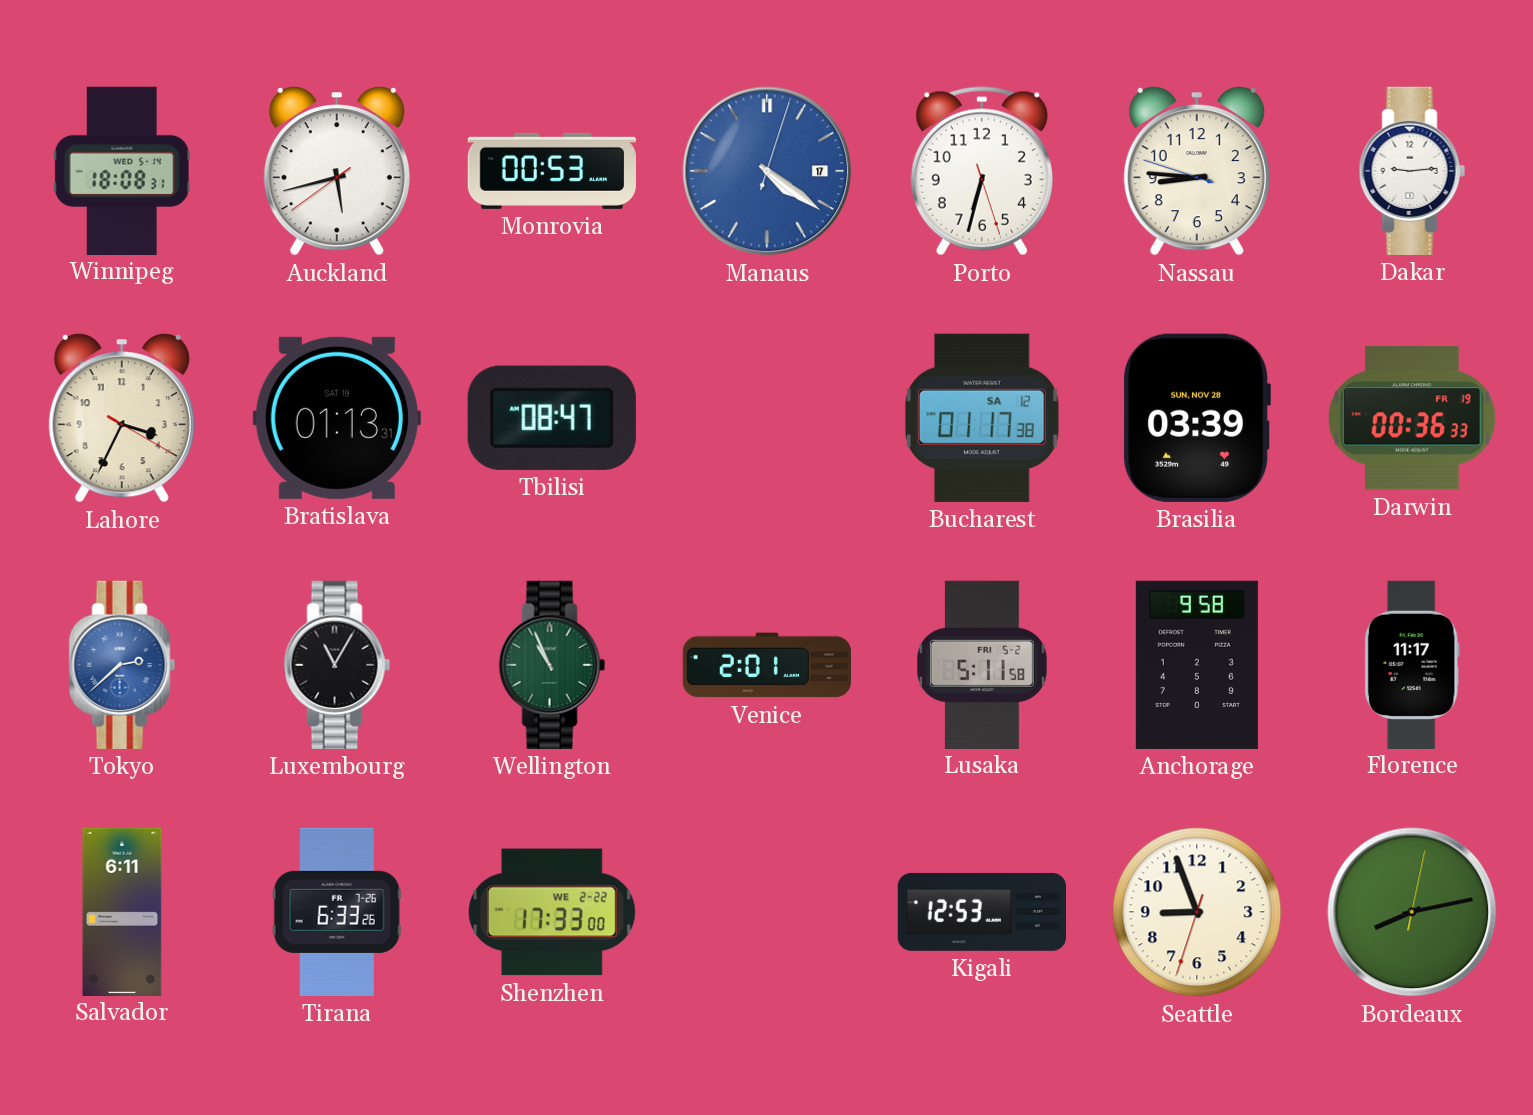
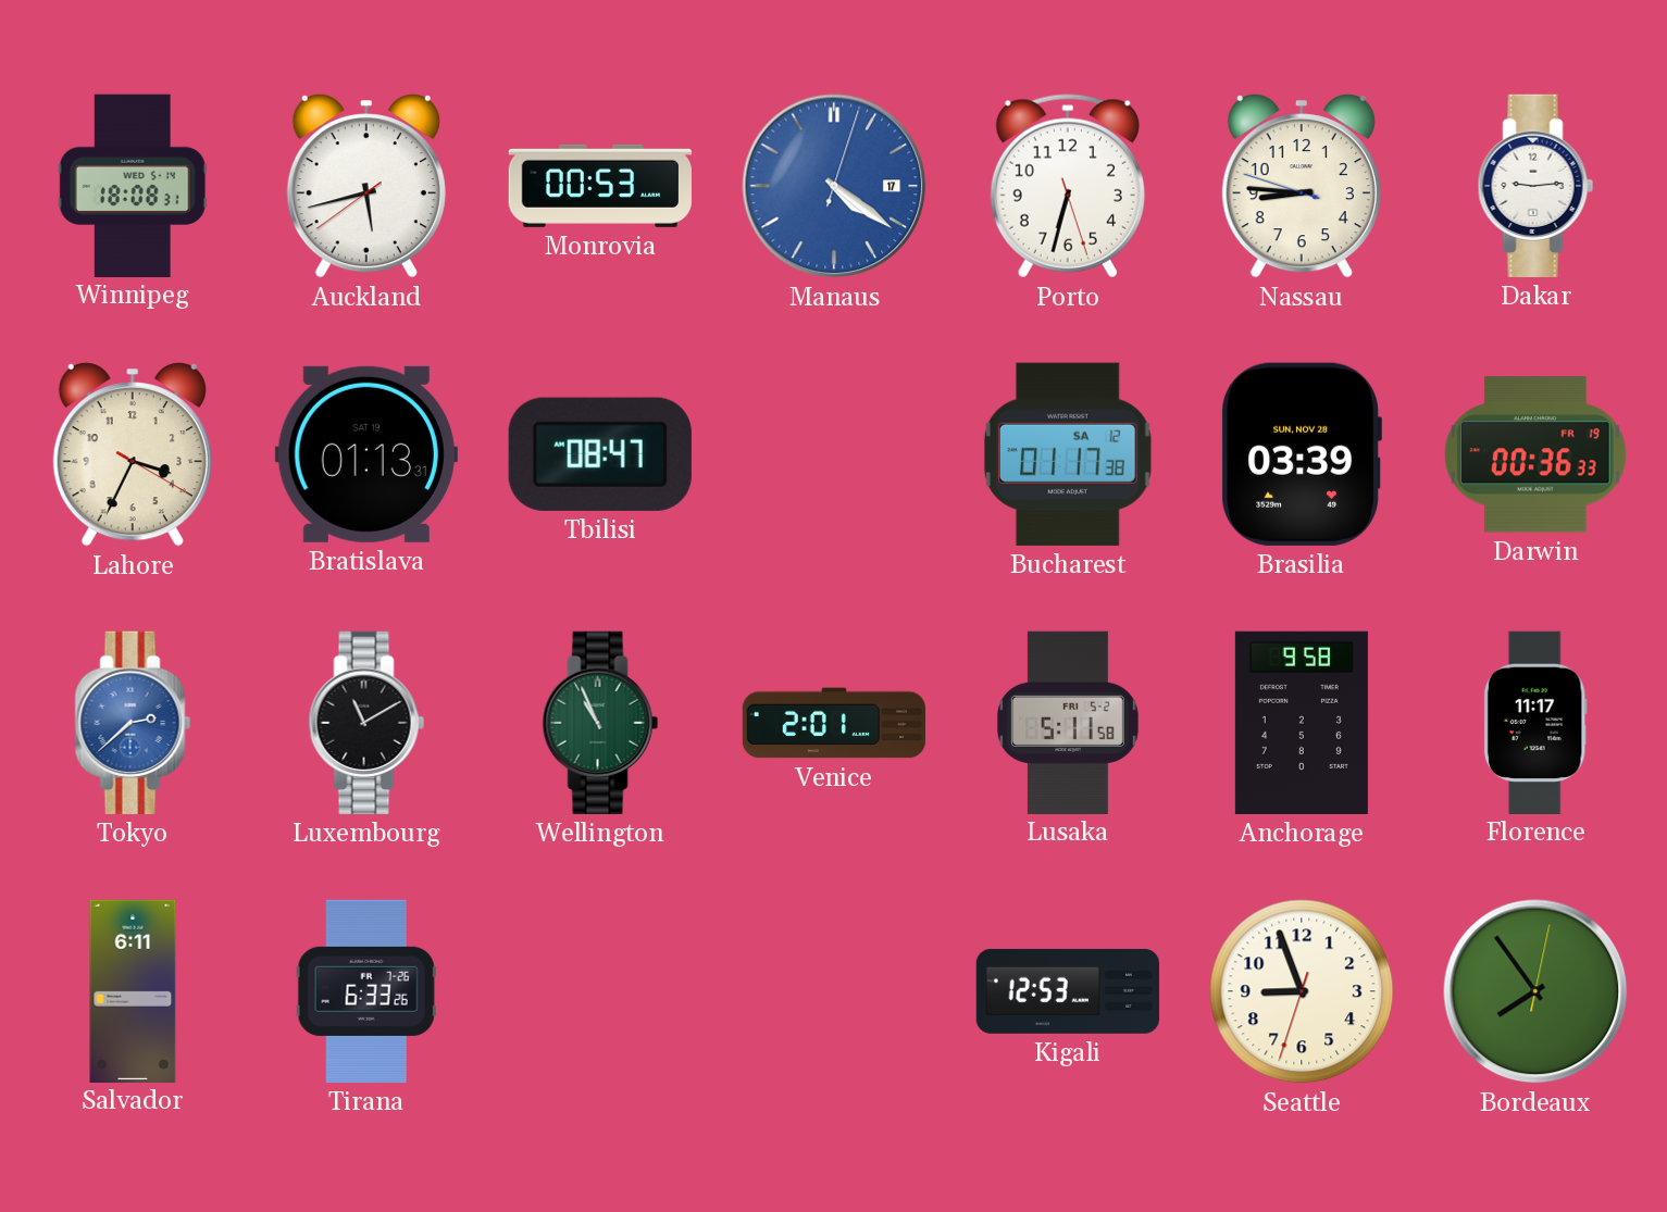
Luxembourg: 11:05 -> 11:10
Shenzhen: 17:33 -> none
Bordeaux: 8:13 -> 7:54
